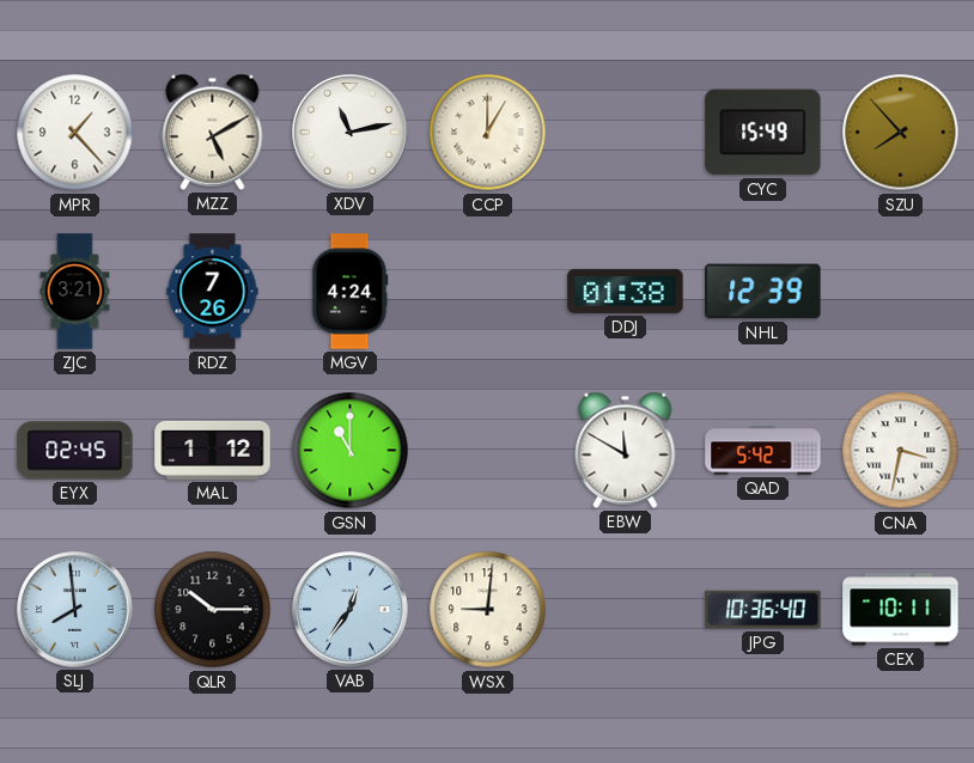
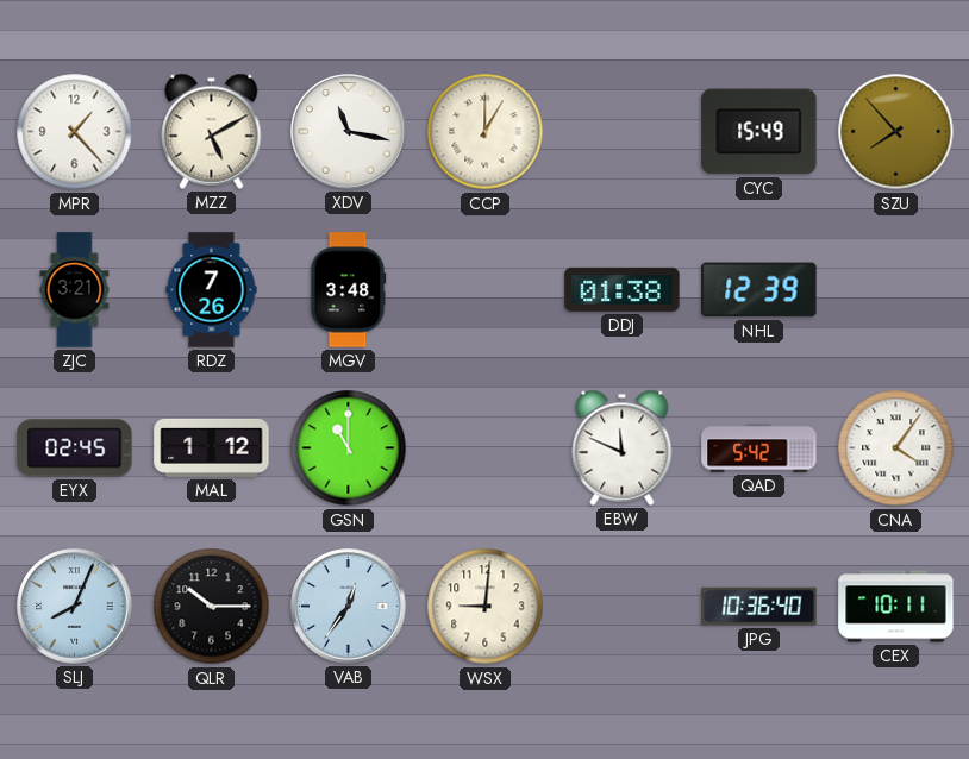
XDV: 11:13 -> 11:17
MGV: 4:24 -> 3:48
EBW: 11:50 -> 11:49
CNA: 3:32 -> 4:06
SLJ: 7:59 -> 8:04
